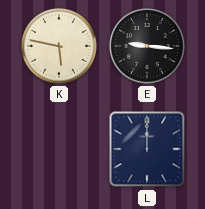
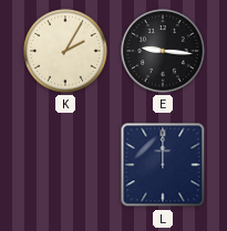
K: 5:47 -> 2:05
